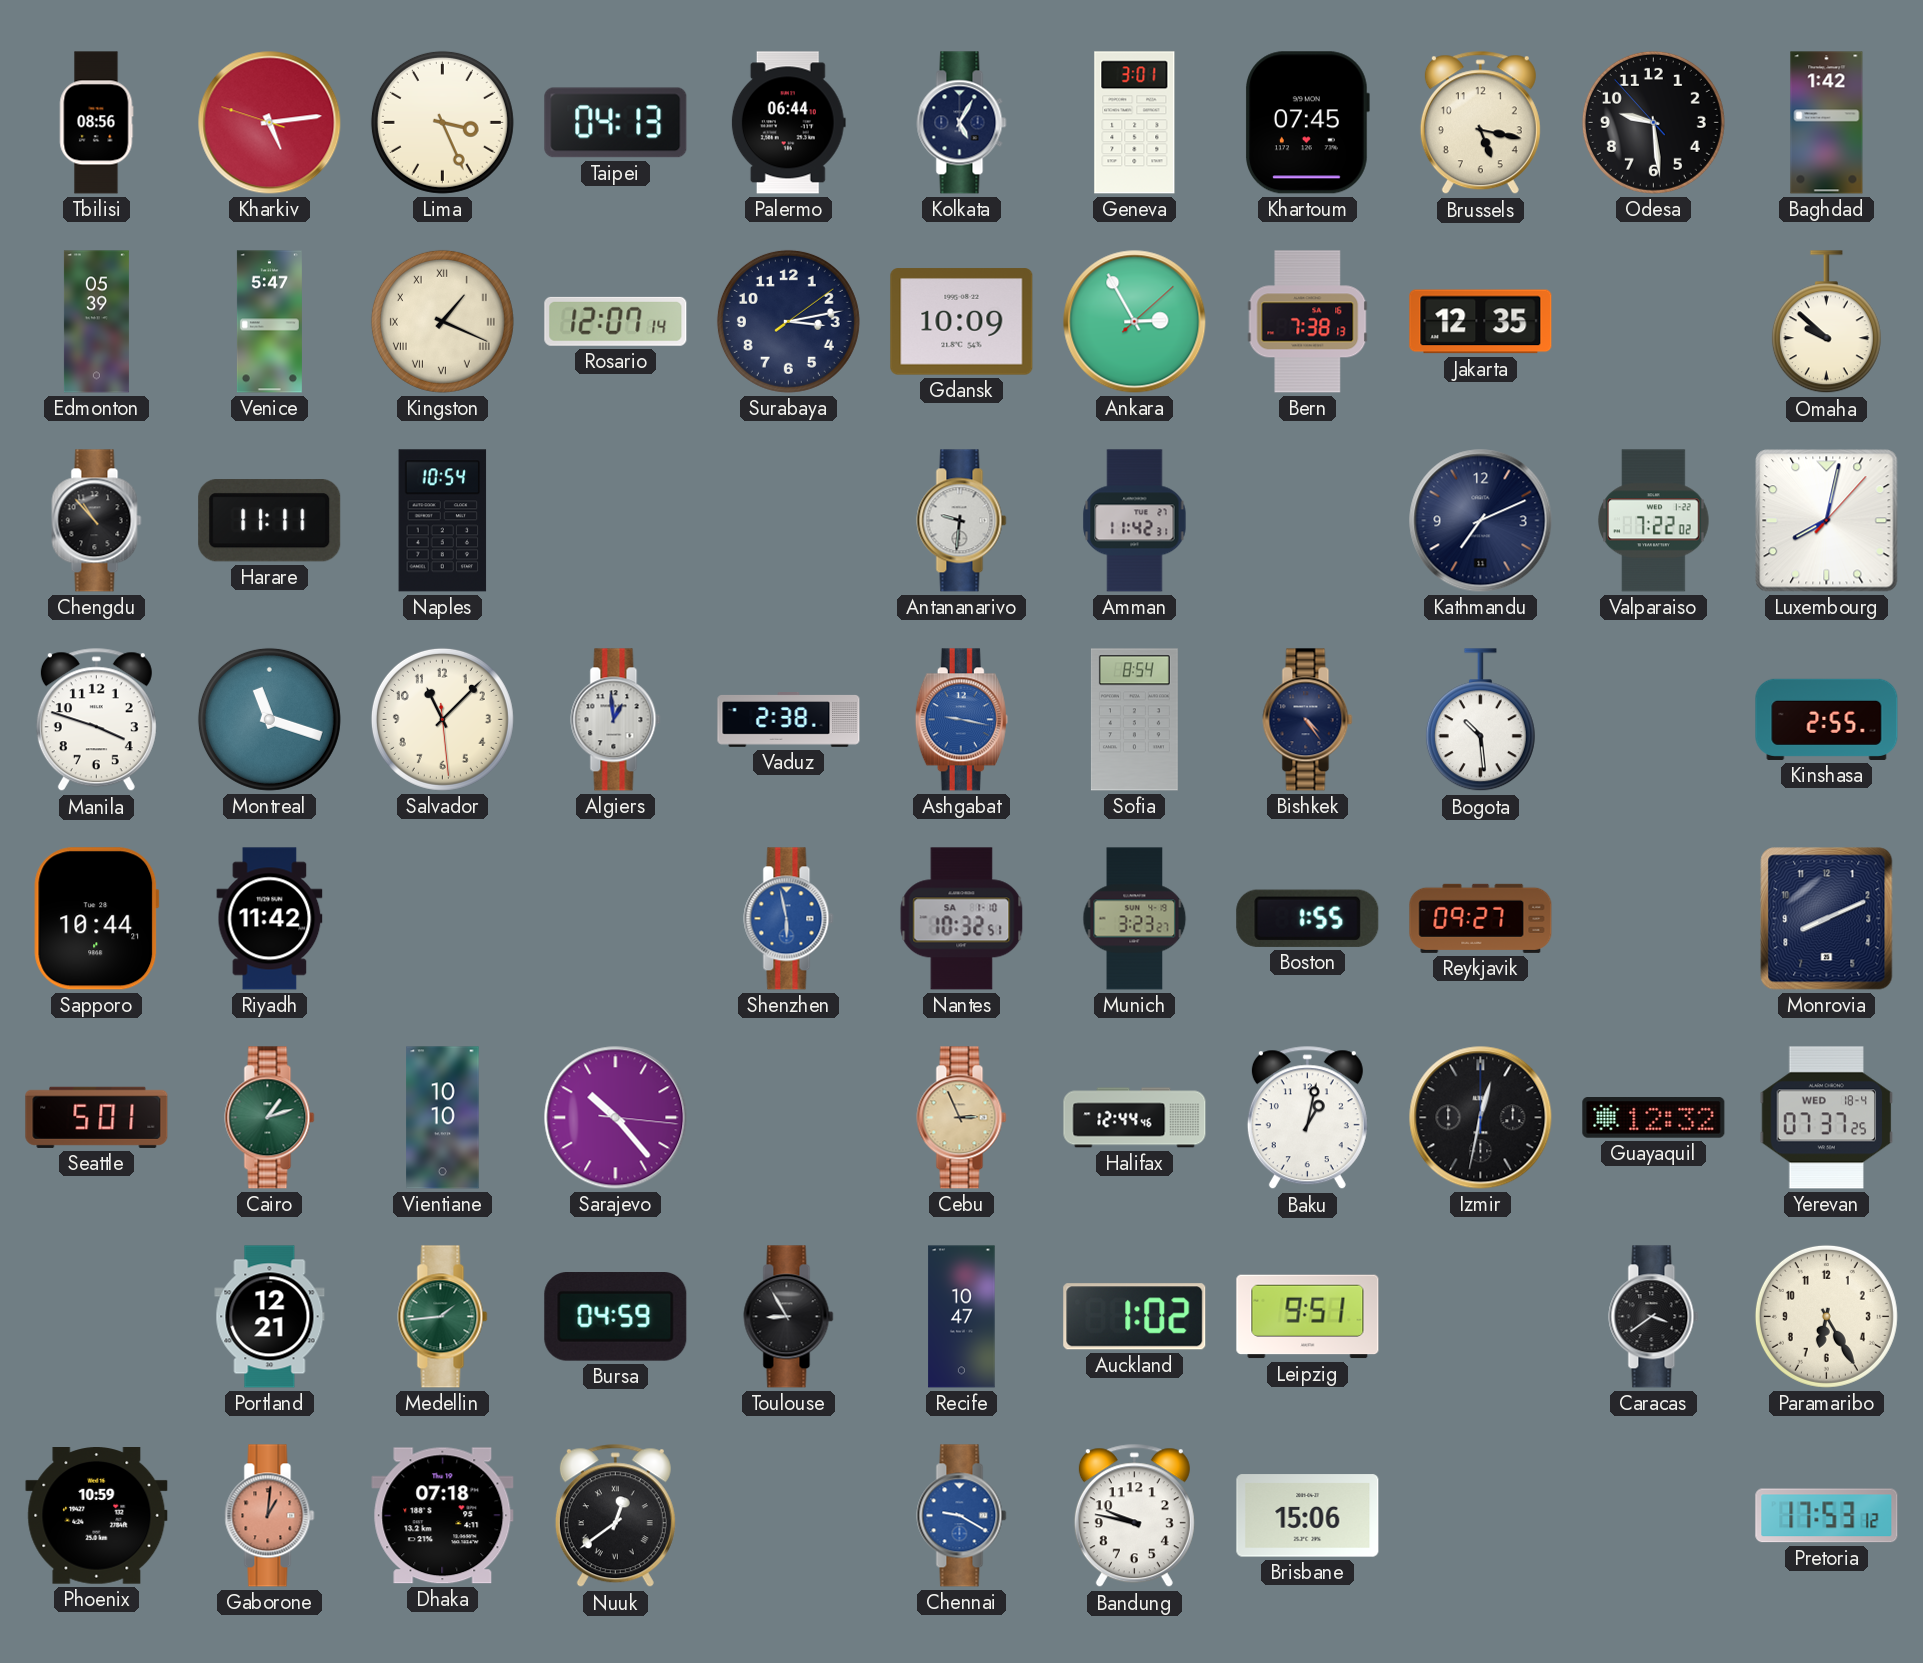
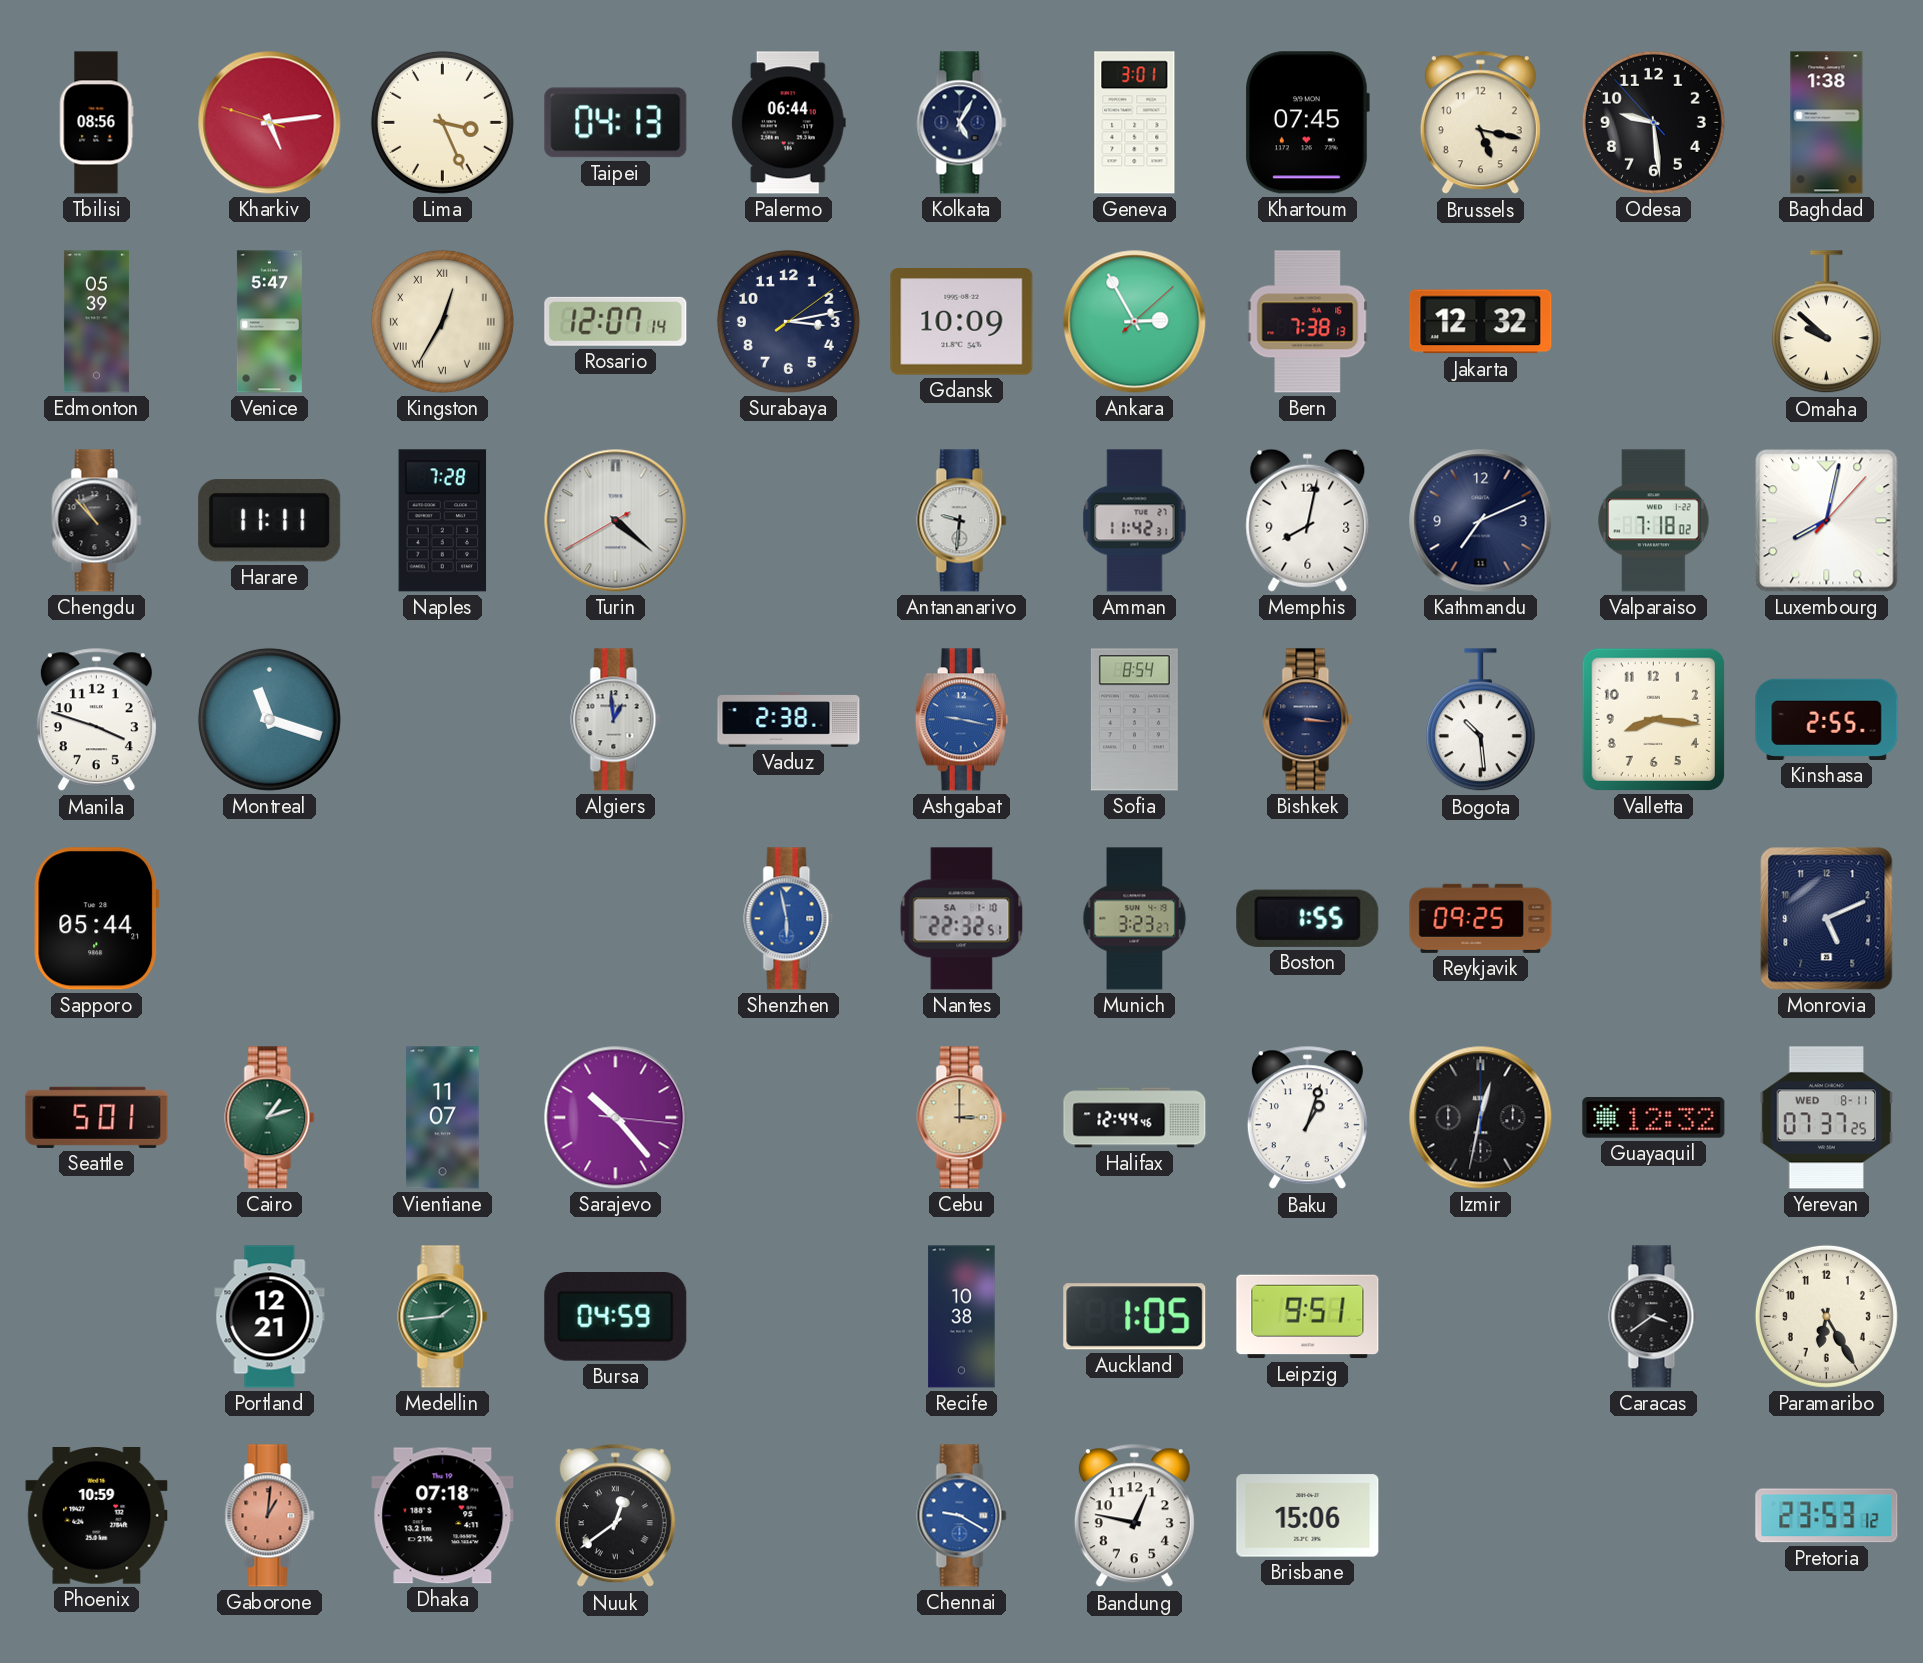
Baghdad: 1:42 -> 1:38
Kingston: 1:19 -> 12:35
Jakarta: 12:35 -> 12:32
Naples: 10:54 -> 7:28
Turin: none -> 4:21
Memphis: none -> 8:02
Valparaiso: 7:22 -> 7:18
Salvador: 11:07 -> none
Bishkek: 4:24 -> 3:16
Valletta: none -> 8:16
Sapporo: 10:44 -> 05:44
Riyadh: 11:42 -> none
Nantes: 10:32 -> 22:32
Reykjavik: 09:27 -> 09:25
Monrovia: 8:11 -> 5:11
Vientiane: 10:10 -> 11:07
Cebu: 2:56 -> 3:00
Baku: 1:02 -> 1:03
Yerevan date: WED 18-4 -> WED 8-11
Toulouse: 8:55 -> none
Recife: 10:47 -> 10:38
Auckland: 1:02 -> 1:05
Bandung: 9:47 -> 12:47
Pretoria: 17:53 -> 23:53
